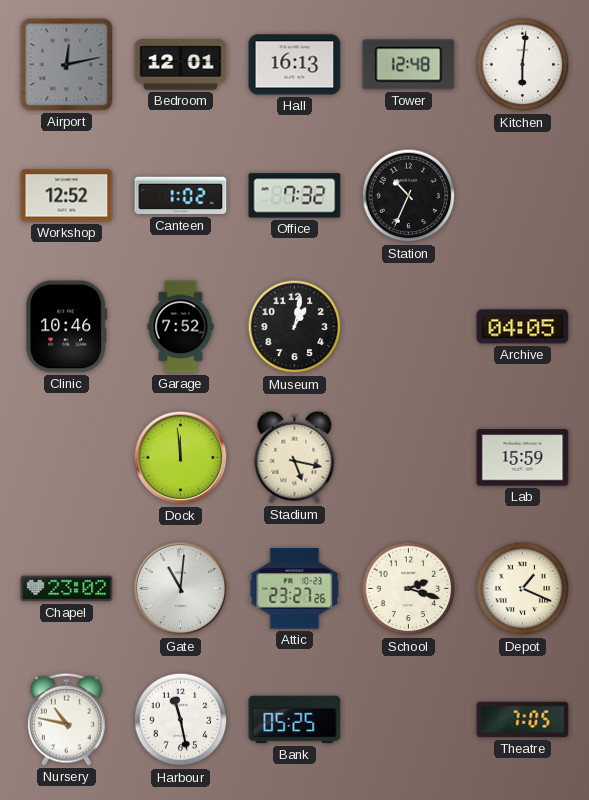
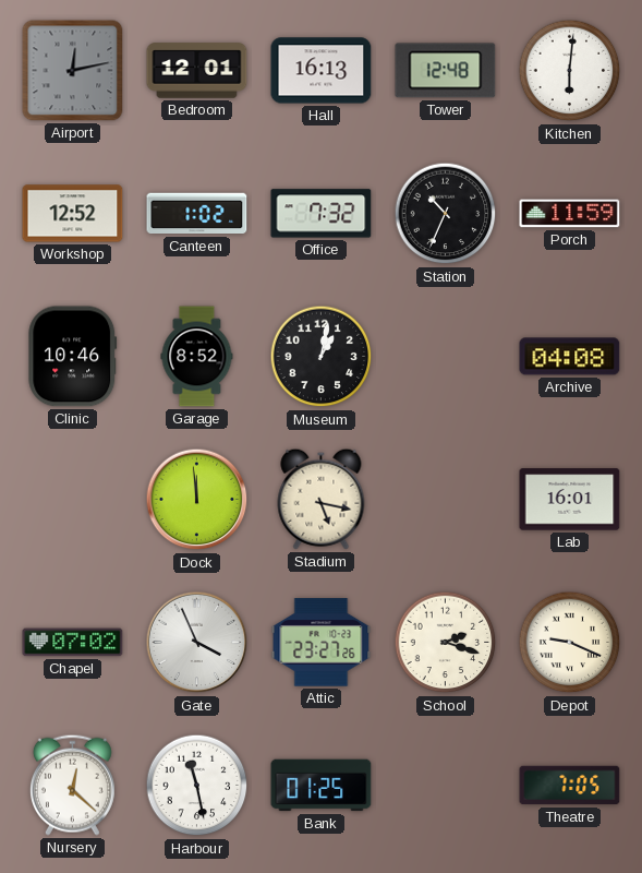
Porch: none -> 11:59
Garage: 7:52 -> 8:52
Archive: 04:05 -> 04:08
Lab: 15:59 -> 16:01
Chapel: 23:02 -> 07:02
Gate: 11:01 -> 3:56
Depot: 1:19 -> 9:19
Nursery: 10:47 -> 12:22
Bank: 05:25 -> 01:25
